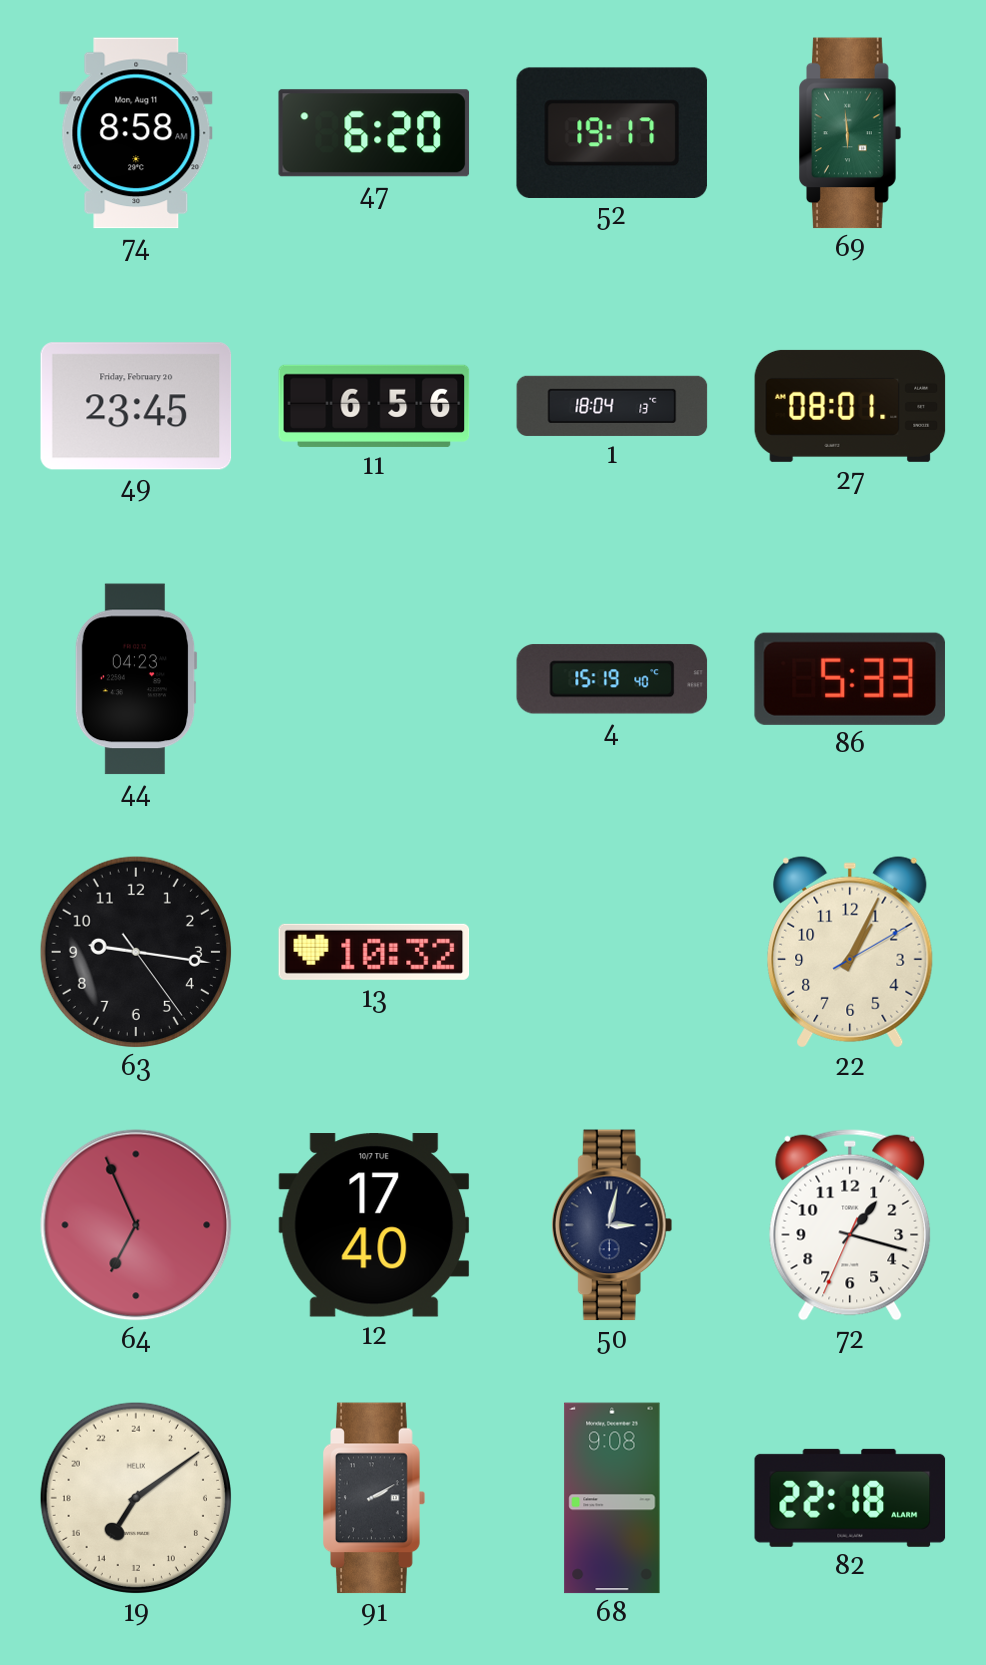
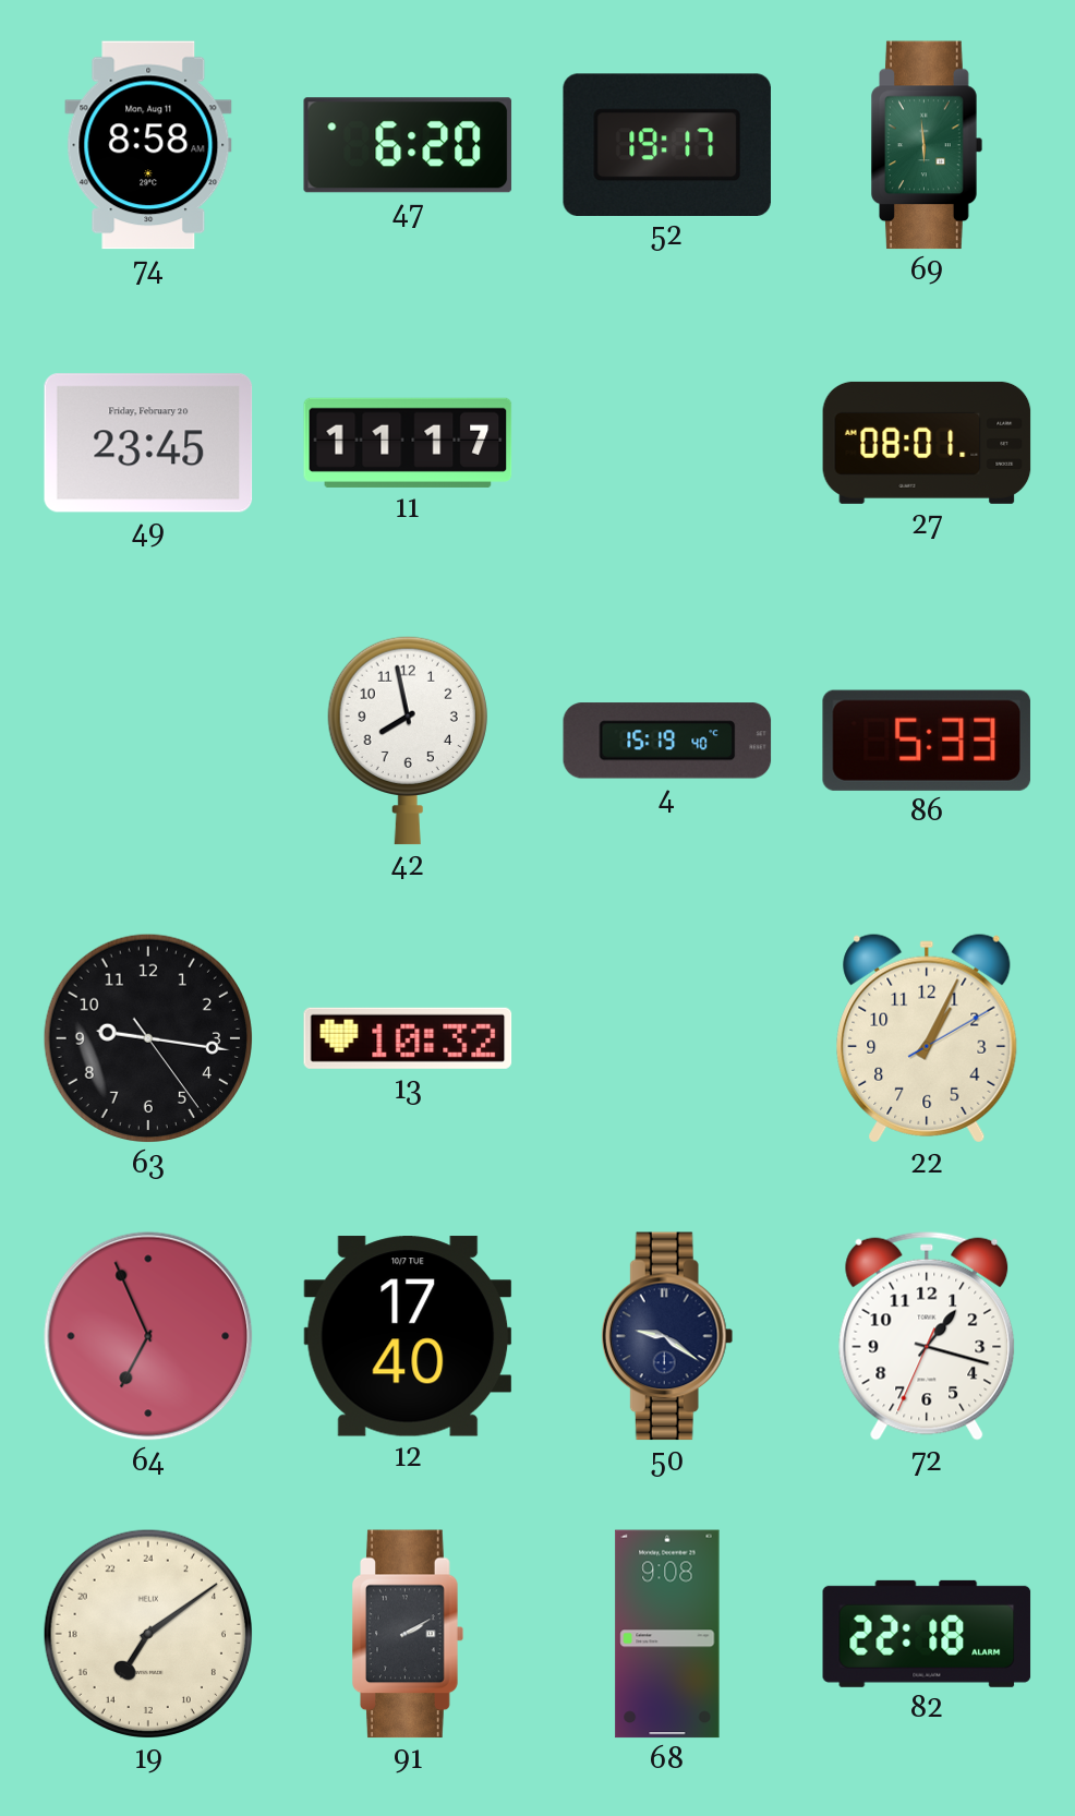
11: 6:56 -> 11:17
1: 18:04 -> none
44: 04:23 -> none
42: none -> 7:58
50: 3:02 -> 9:21
